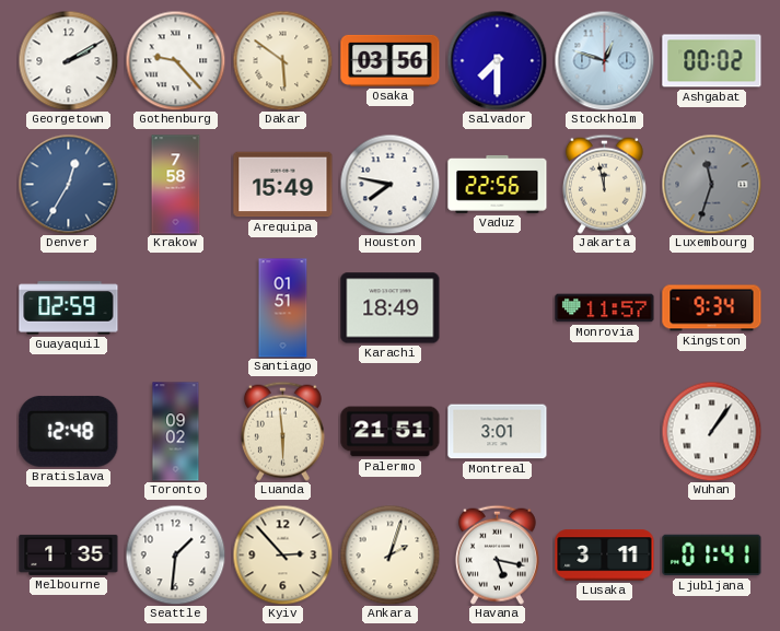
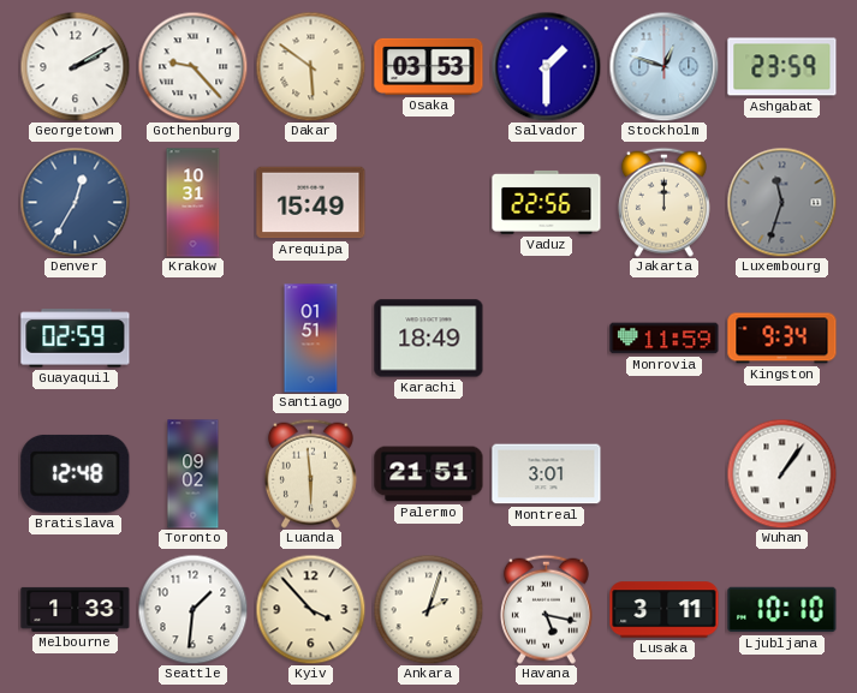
Osaka: 03:56 -> 03:53
Salvador: 7:30 -> 1:30
Ashgabat: 00:02 -> 23:59
Krakow: 7:58 -> 10:31
Houston: 7:47 -> none
Jakarta: 11:58 -> 12:00
Monrovia: 11:57 -> 11:59
Melbourne: 1:35 -> 1:33
Kyiv: 2:53 -> 3:53
Ljubljana: 01:41 -> 10:10
